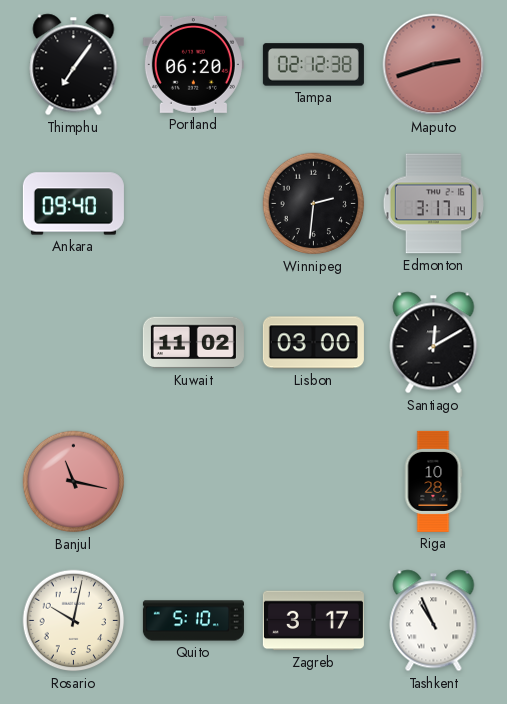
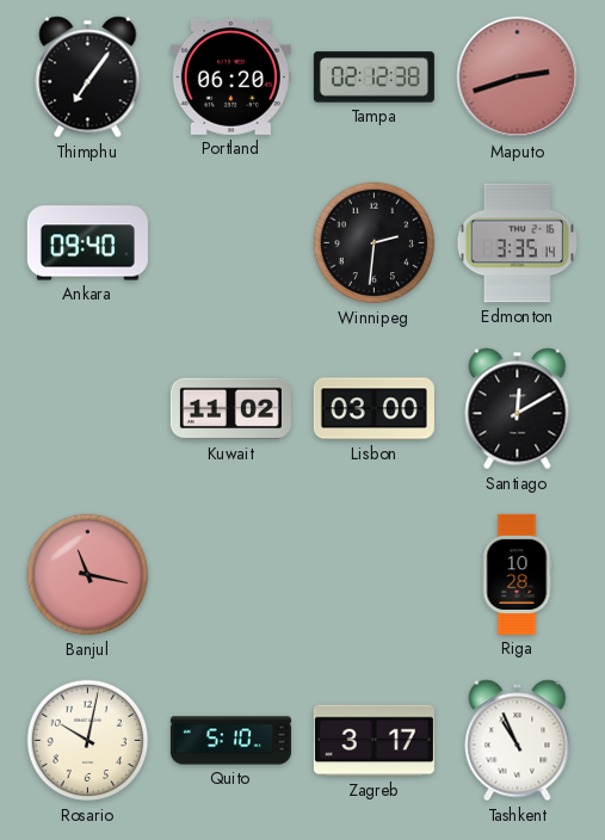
Edmonton: 3:17 -> 3:35
